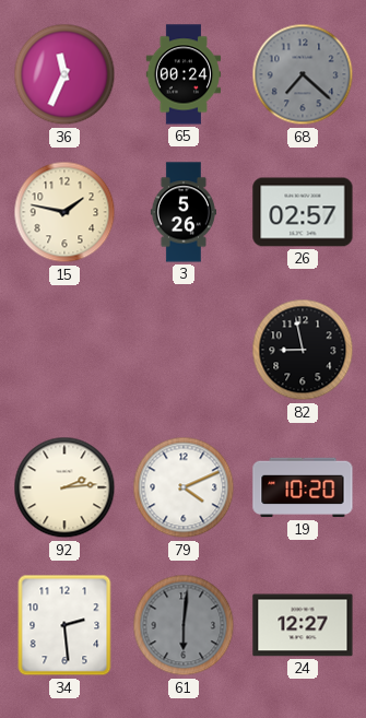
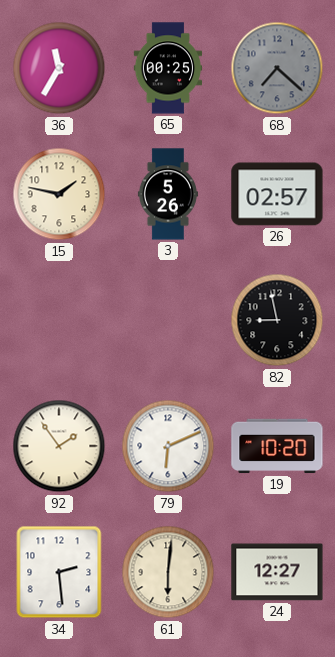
36: 11:34 -> 11:35
65: 00:24 -> 00:25
92: 2:14 -> 1:54
79: 4:11 -> 6:11
61 dial: grey -> cream
